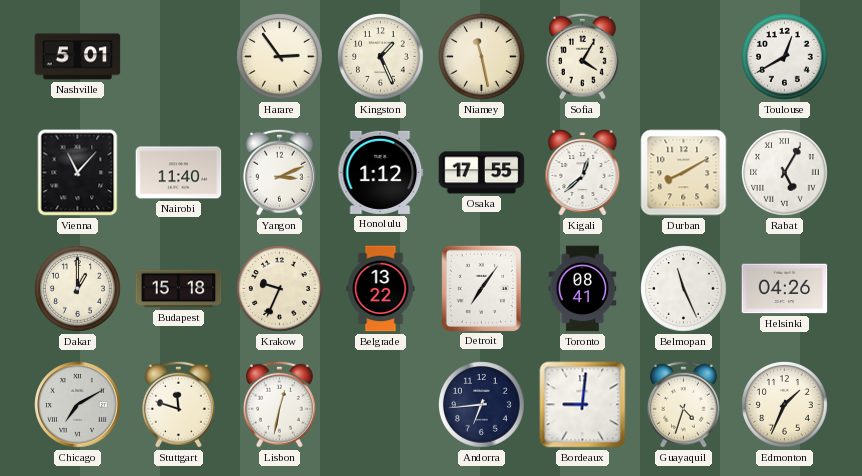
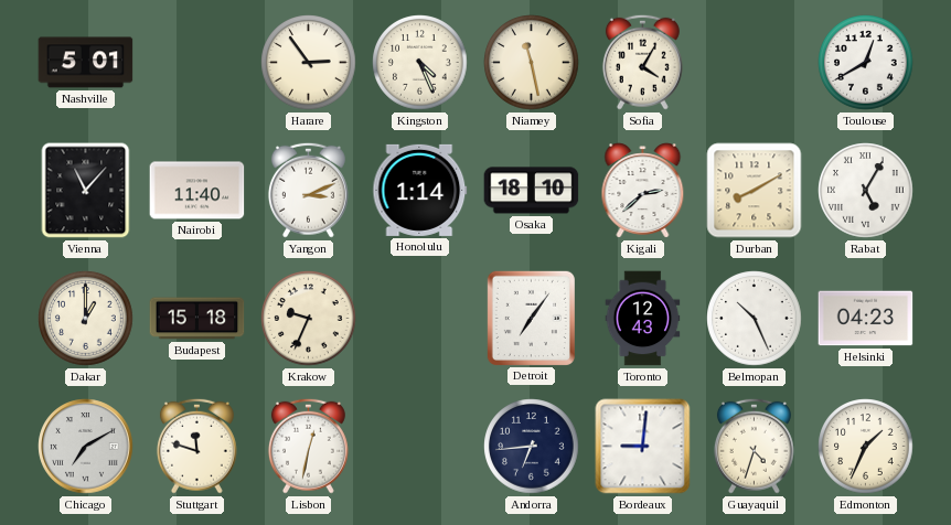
Kingston: 1:26 -> 4:26
Honolulu: 1:12 -> 1:14
Osaka: 17:55 -> 18:10
Kigali: 12:38 -> 2:38
Belgrade: 13:22 -> none
Toronto: 08:41 -> 12:43
Belmopan: 11:26 -> 10:26
Helsinki: 04:26 -> 04:23
